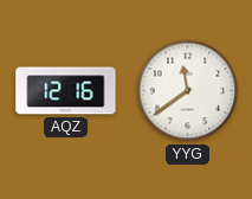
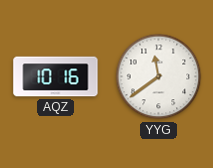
AQZ: 12:16 -> 10:16
